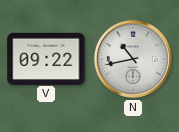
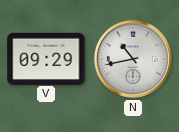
V: 09:22 -> 09:29
